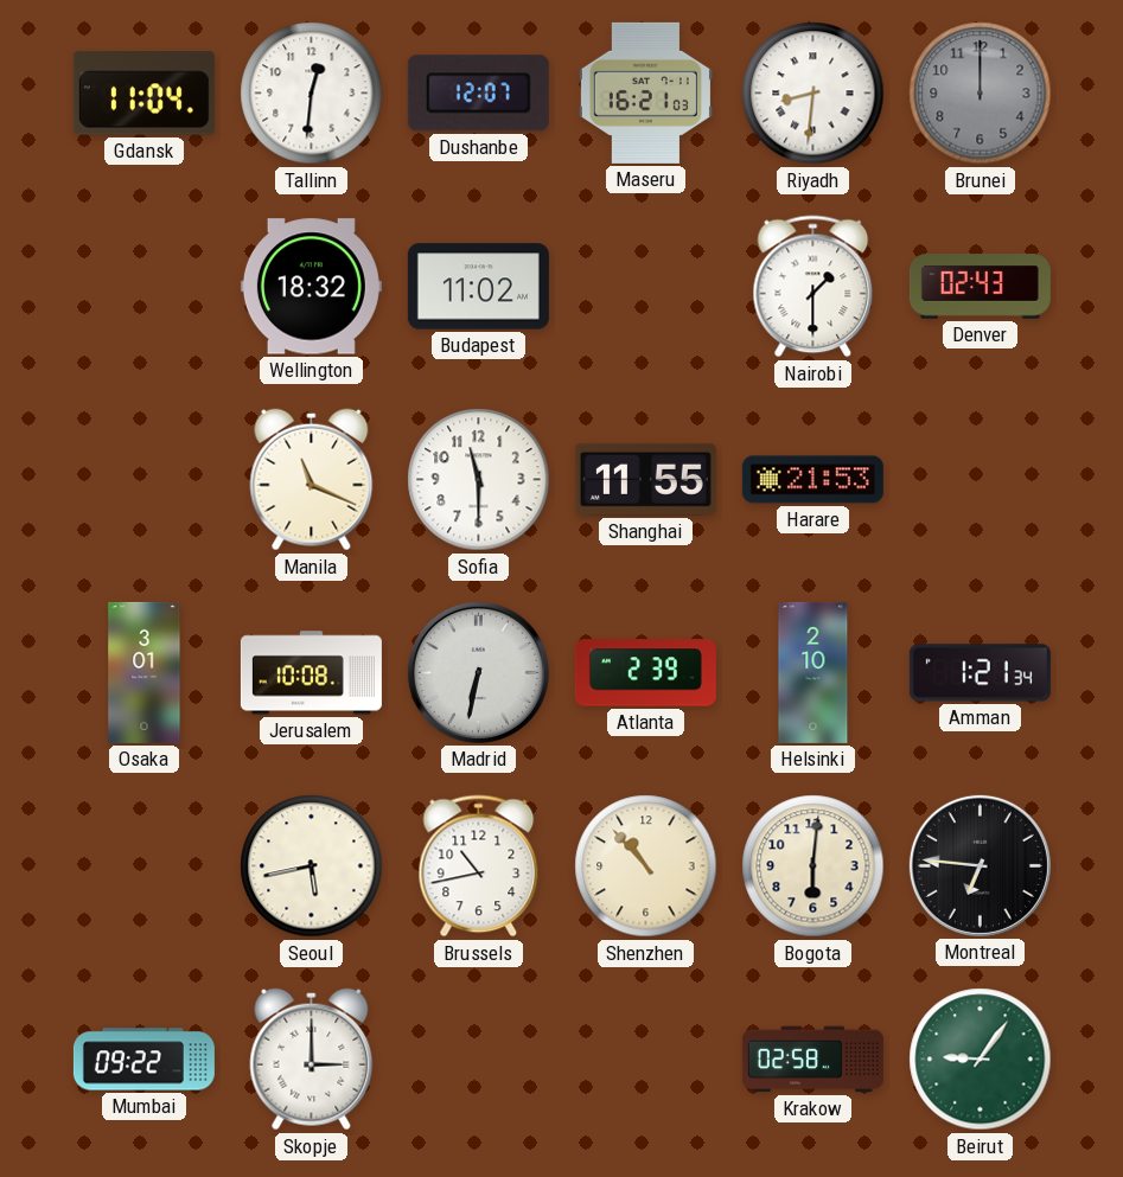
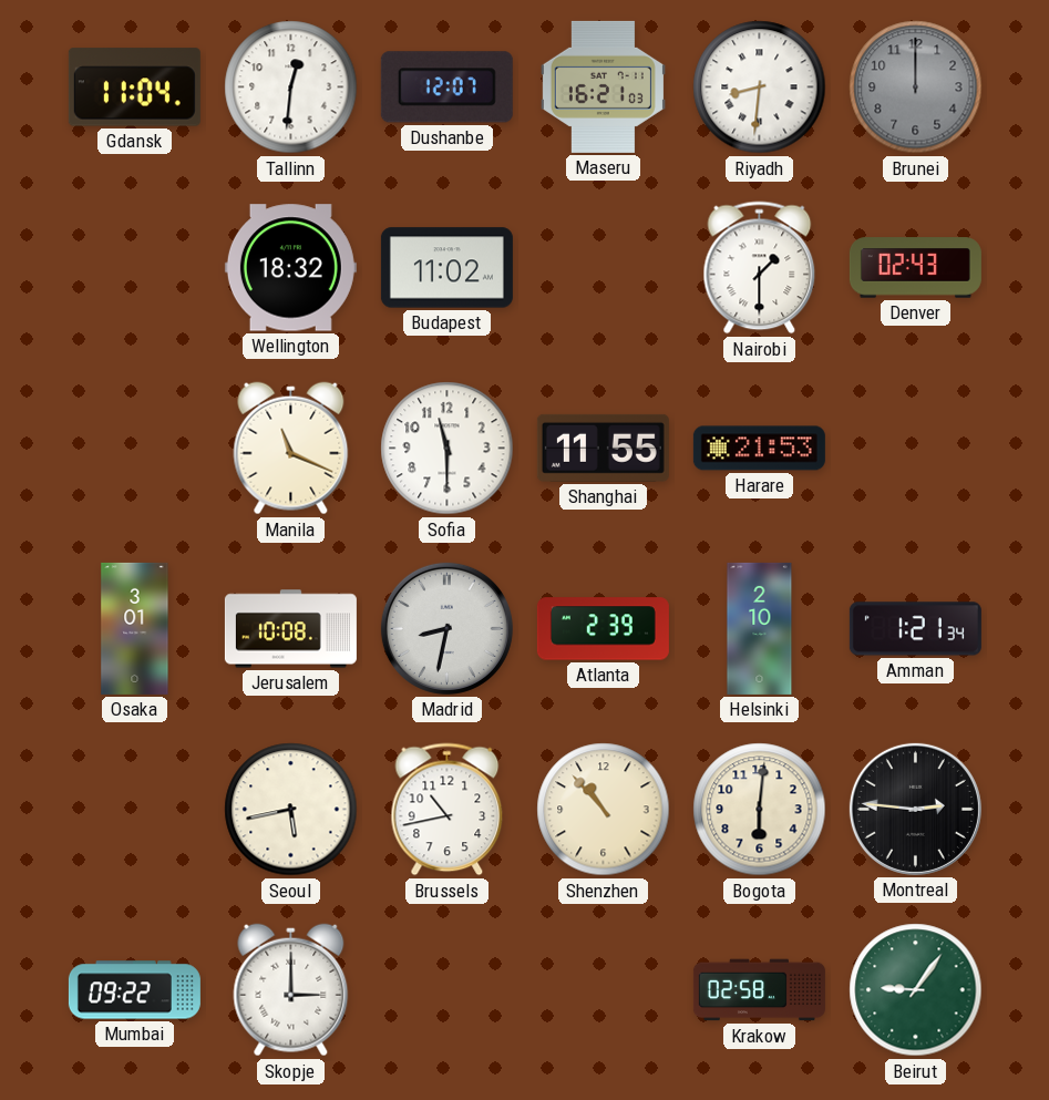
Madrid: 6:32 -> 8:32
Montreal: 6:46 -> 2:46
